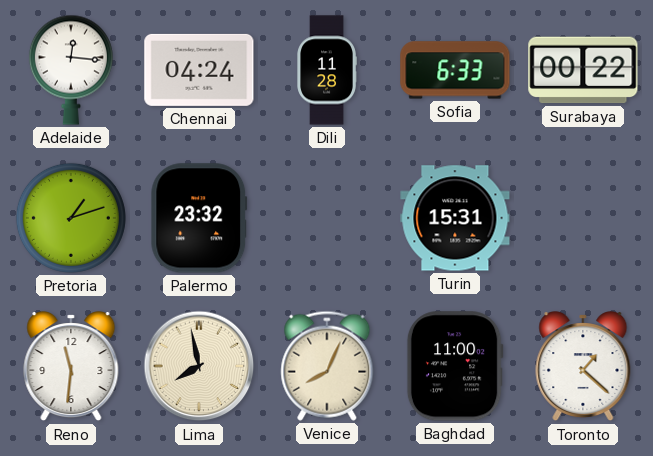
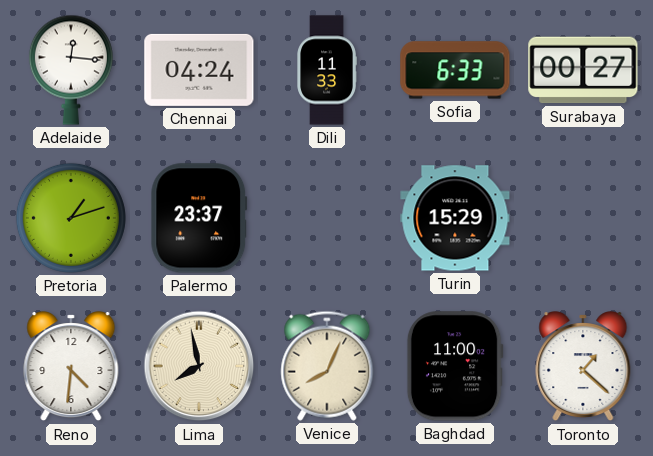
Dili: 11:28 -> 11:33
Surabaya: 00:22 -> 00:27
Palermo: 23:32 -> 23:37
Turin: 15:31 -> 15:29
Reno: 11:31 -> 4:31
